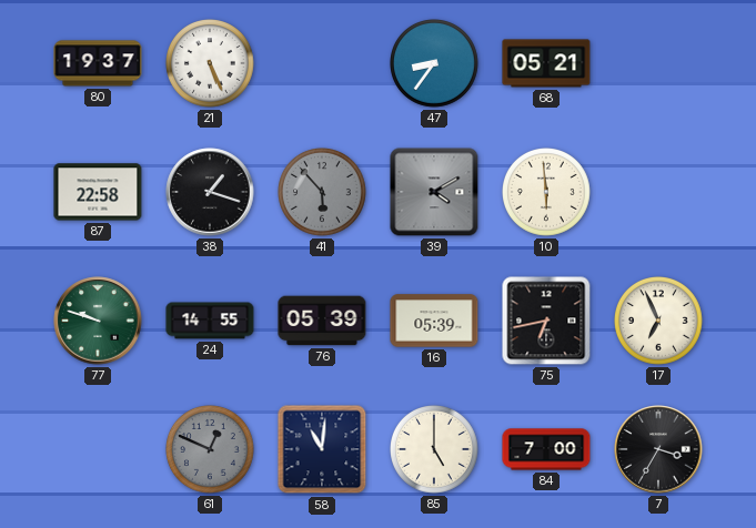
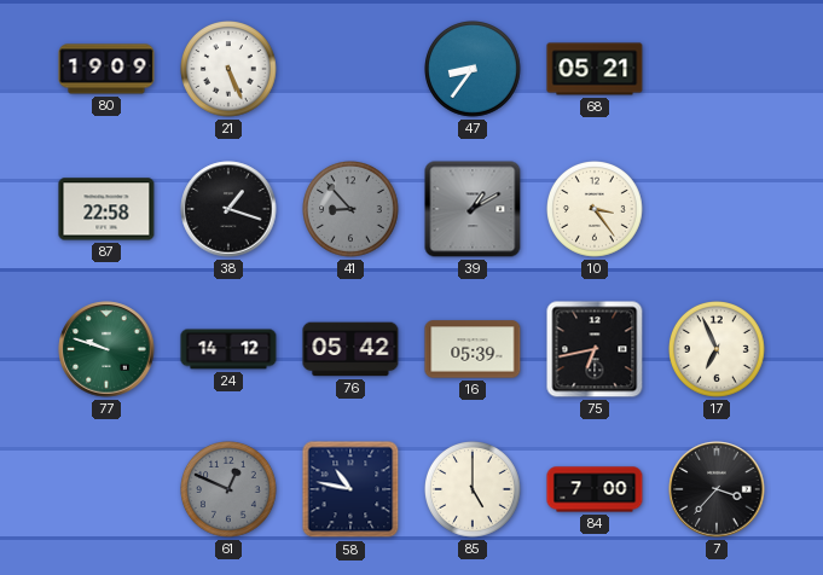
80: 19:37 -> 19:09
41: 5:53 -> 8:53
39: 4:10 -> 1:10
10: 5:59 -> 3:24
24: 14:55 -> 14:12
76: 05:39 -> 05:42
58: 11:01 -> 10:47
7: 3:35 -> 3:37
